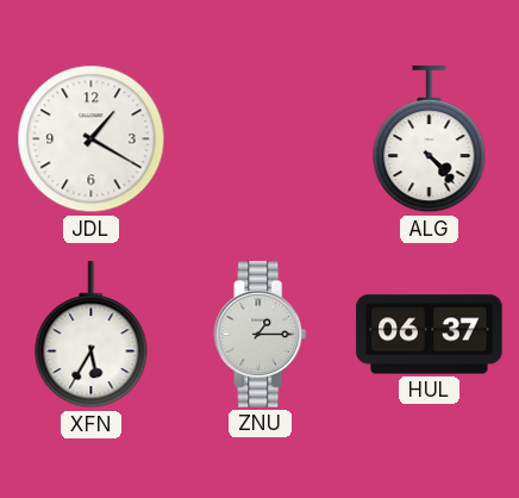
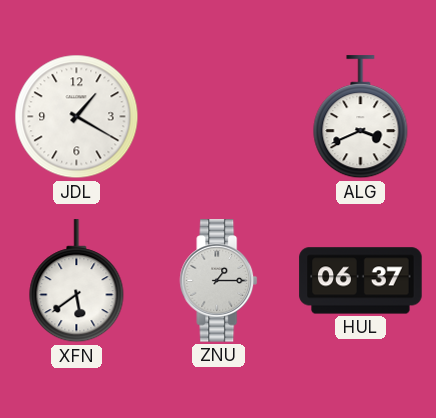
ALG: 4:23 -> 3:41
XFN: 5:35 -> 5:39
